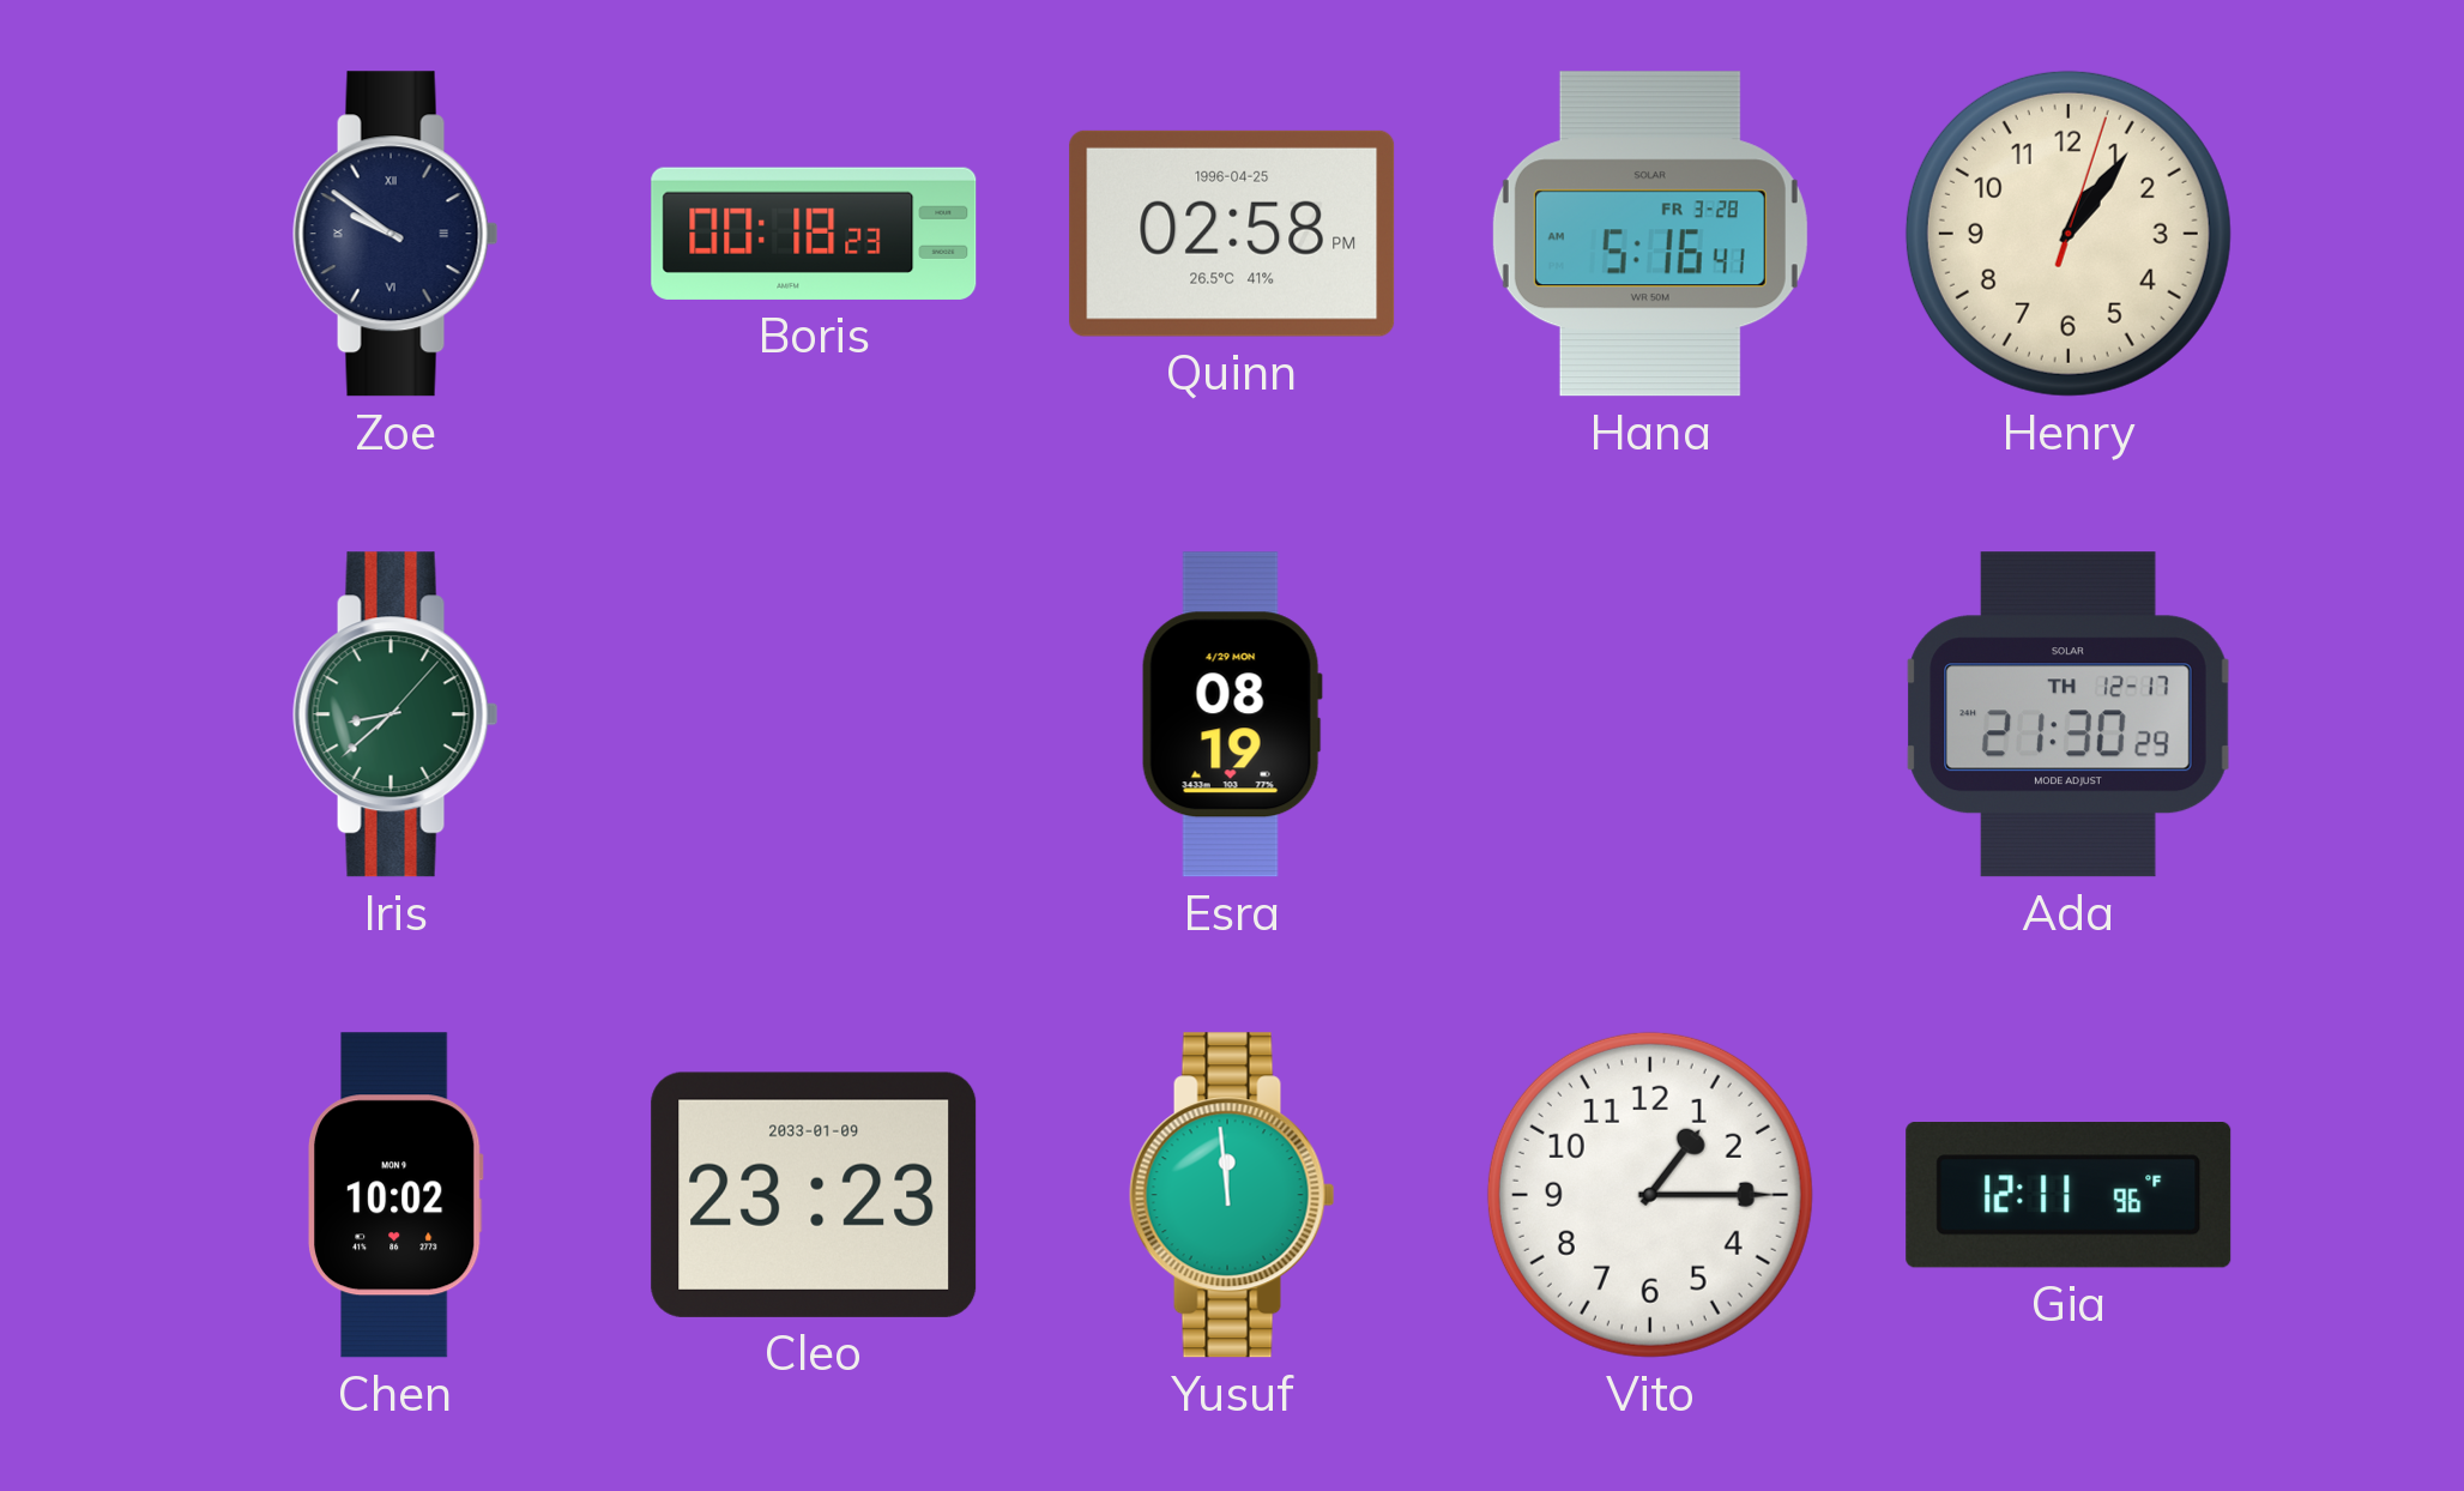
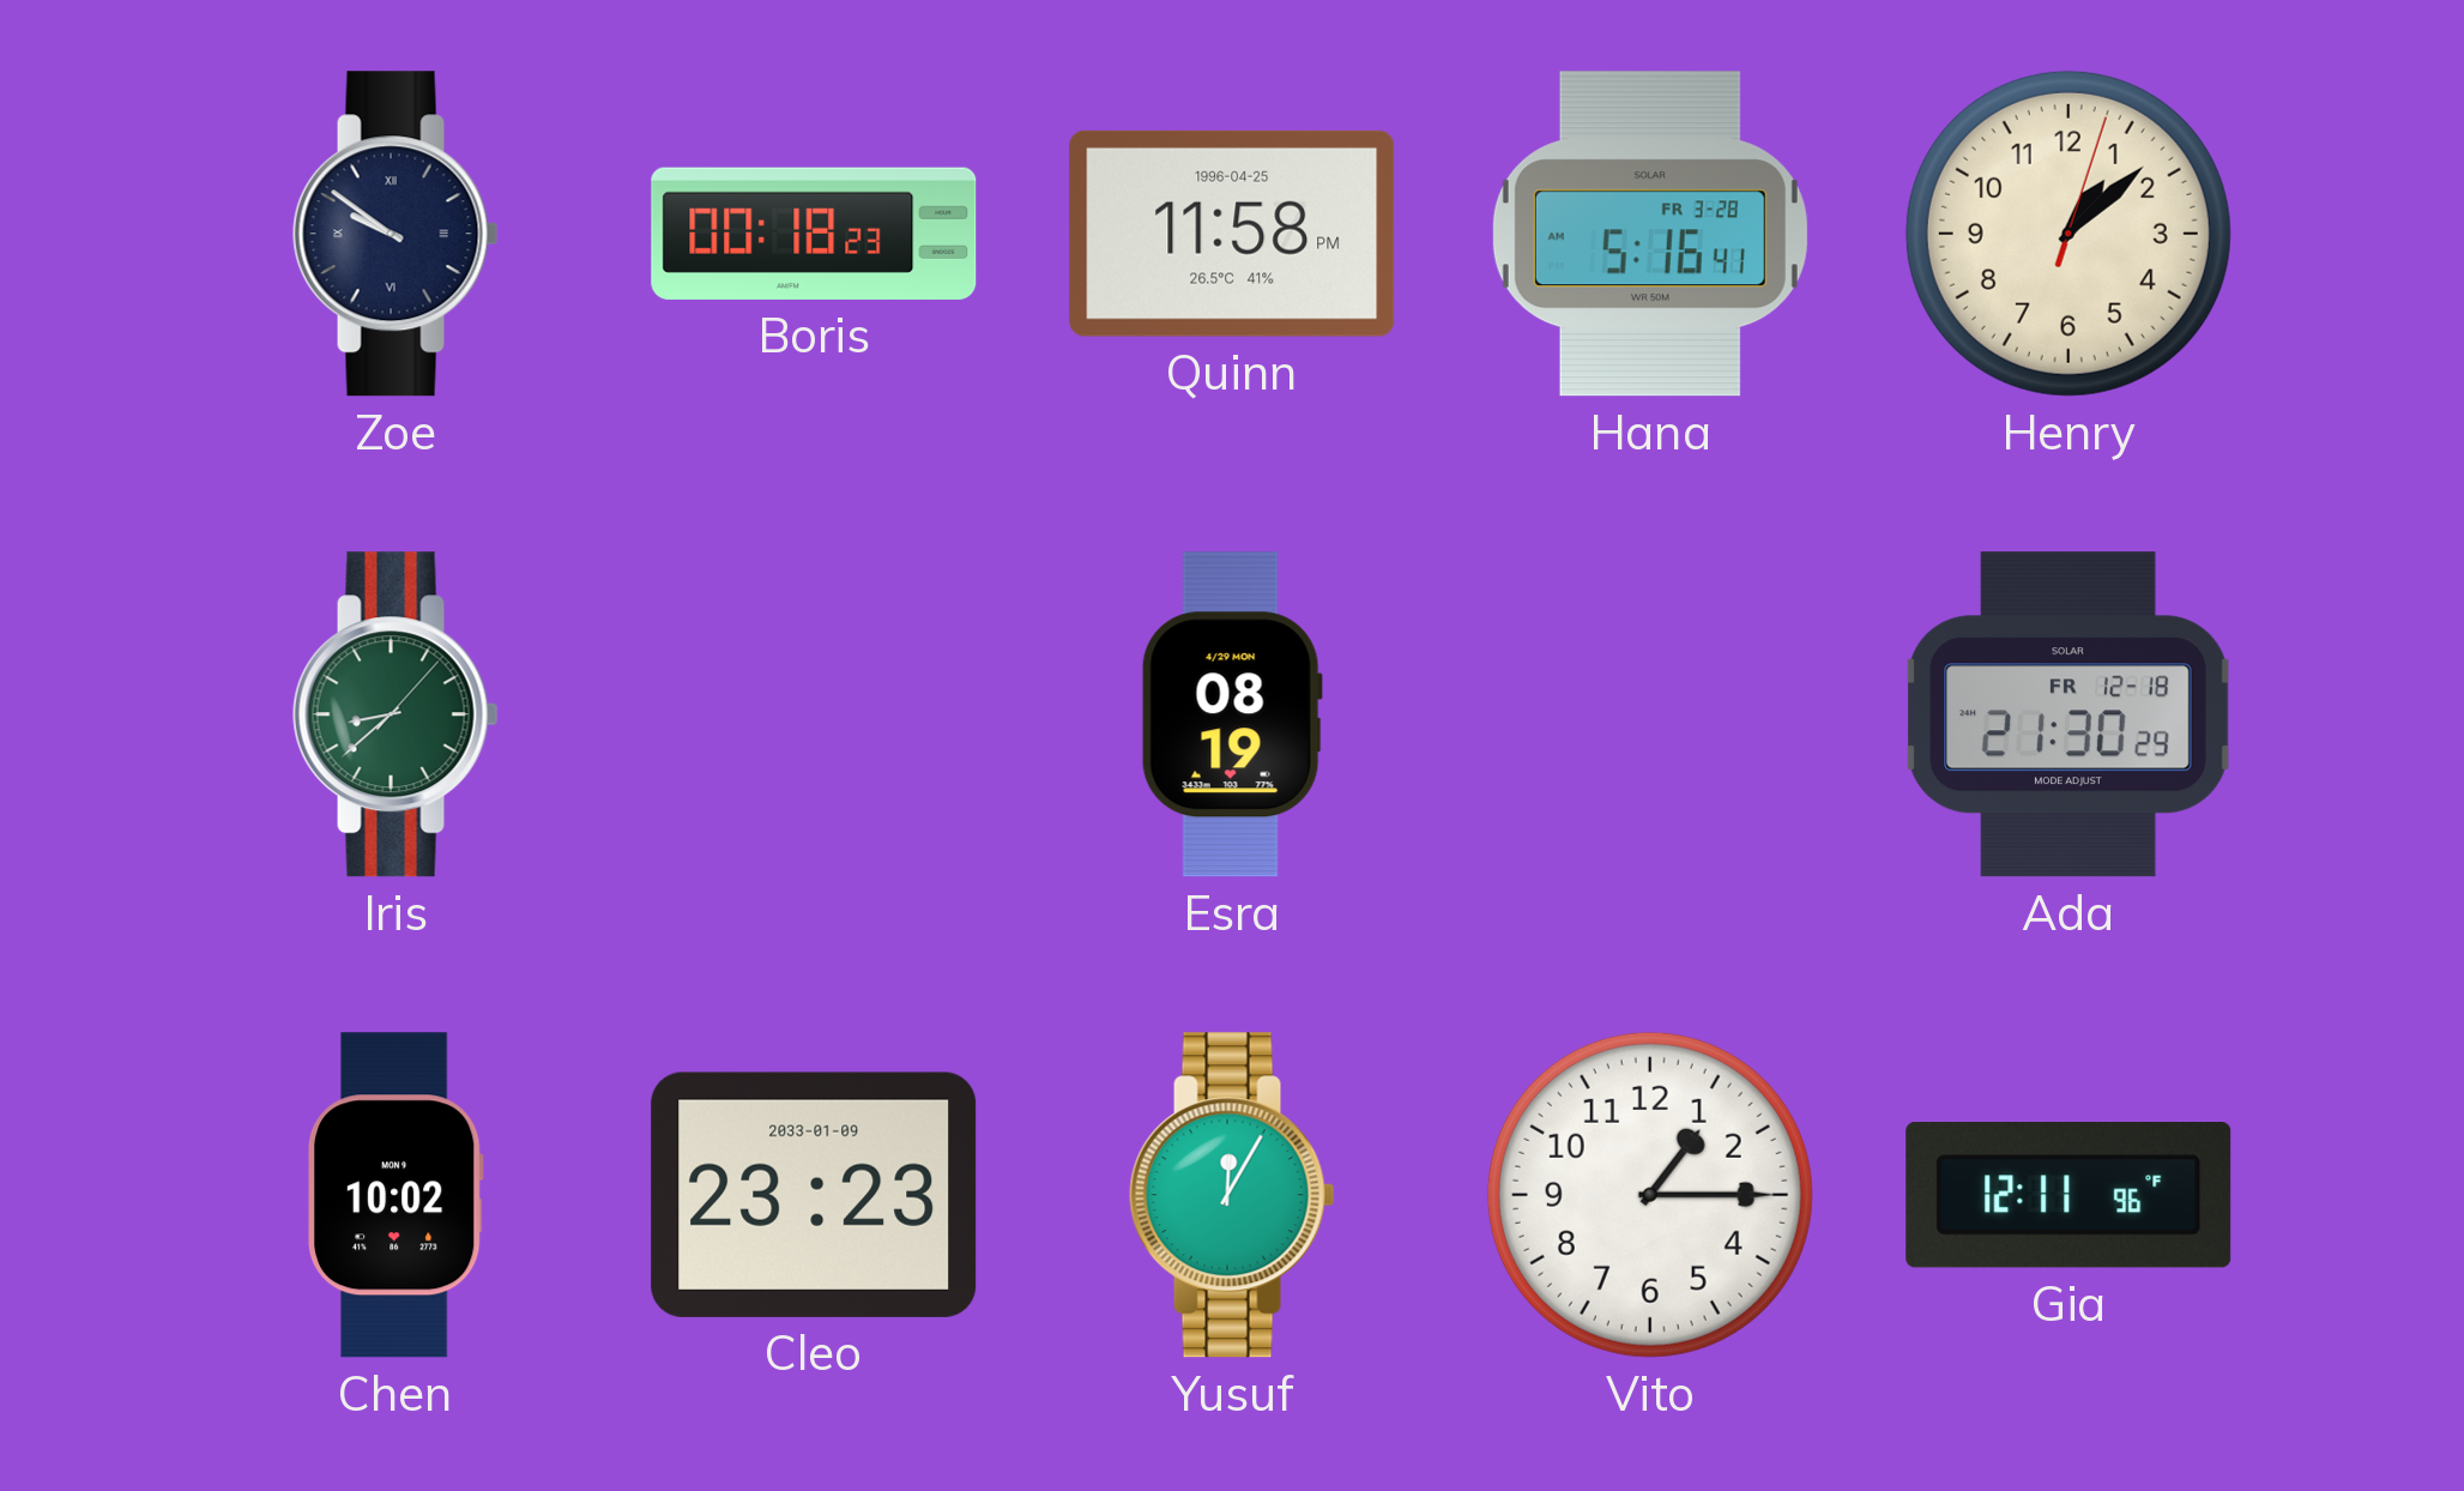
Quinn: 02:58 -> 11:58
Henry: 1:06 -> 1:08
Ada date: TH 12-17 -> FR 12-18
Yusuf: 11:59 -> 12:05
